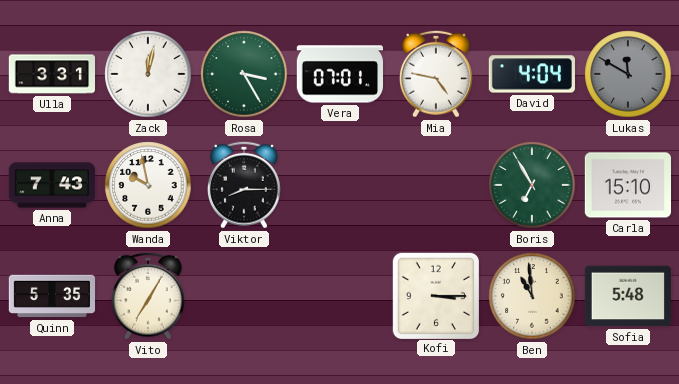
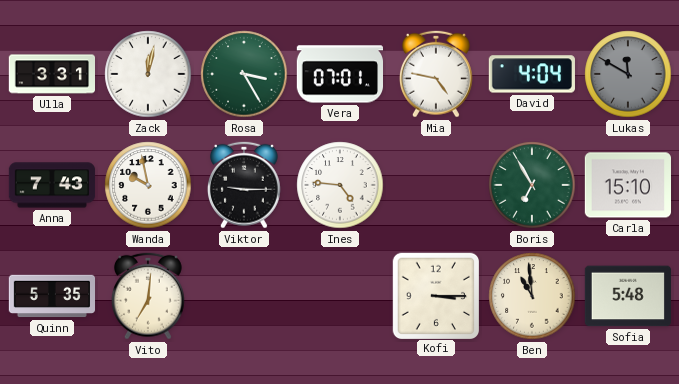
Viktor: 8:15 -> 9:15
Ines: none -> 4:46
Vito: 7:05 -> 7:01
